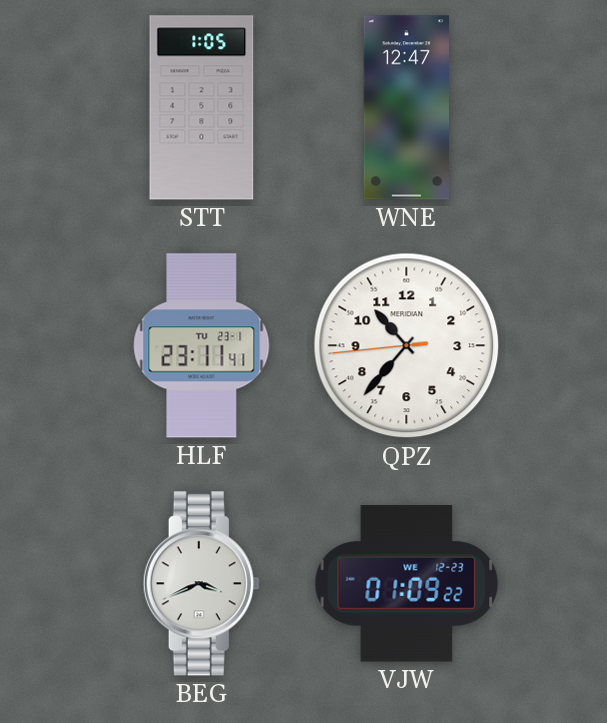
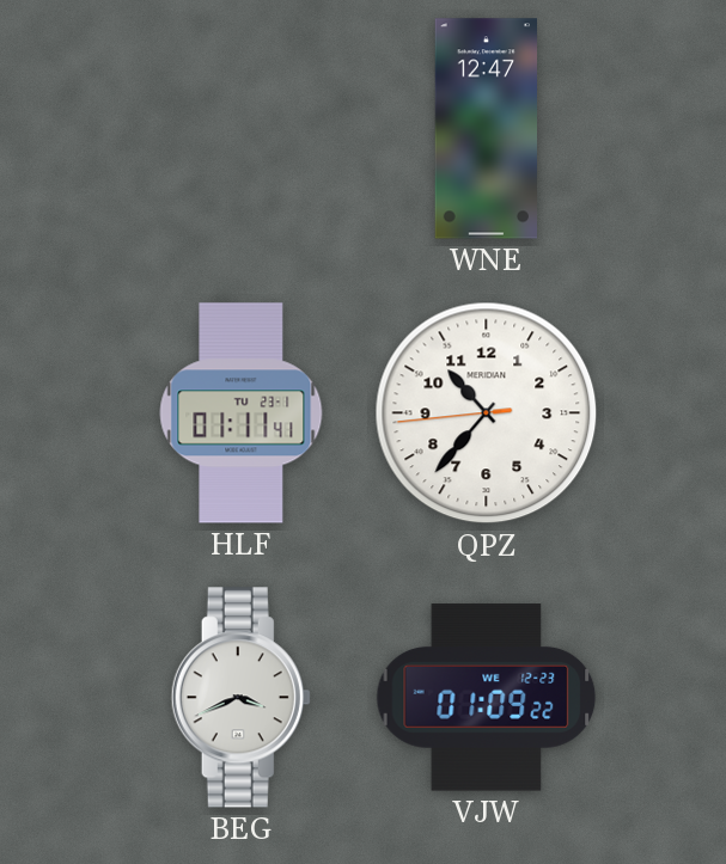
STT: 1:05 -> none
HLF: 23:11 -> 01:11
